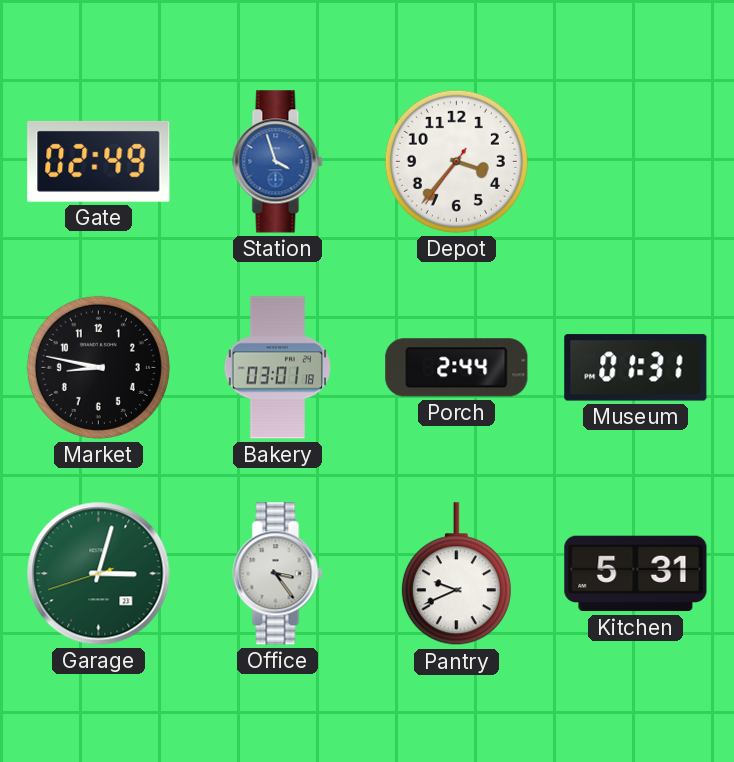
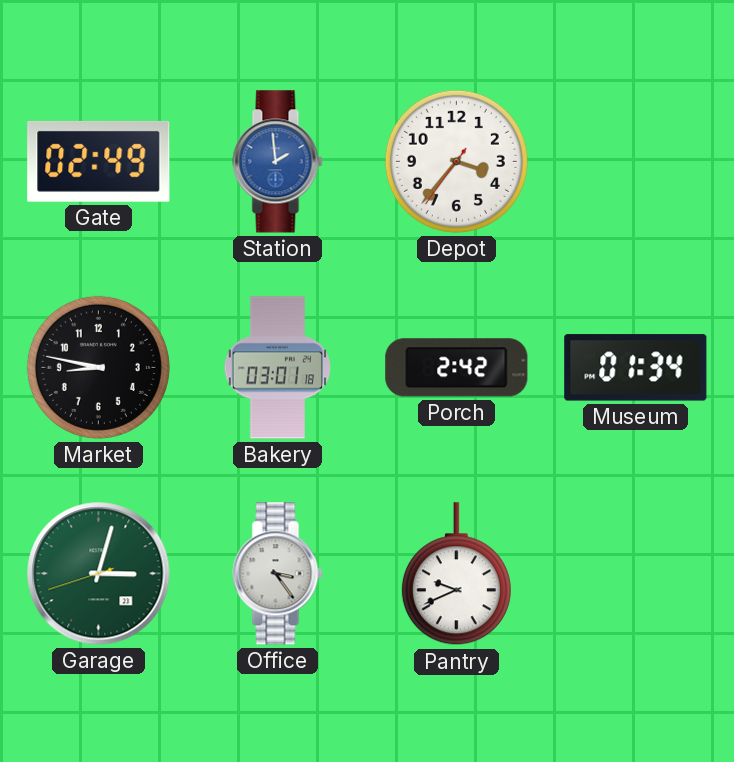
Station: 3:57 -> 1:59
Porch: 2:44 -> 2:42
Museum: 01:31 -> 01:34
Kitchen: 5:31 -> none
